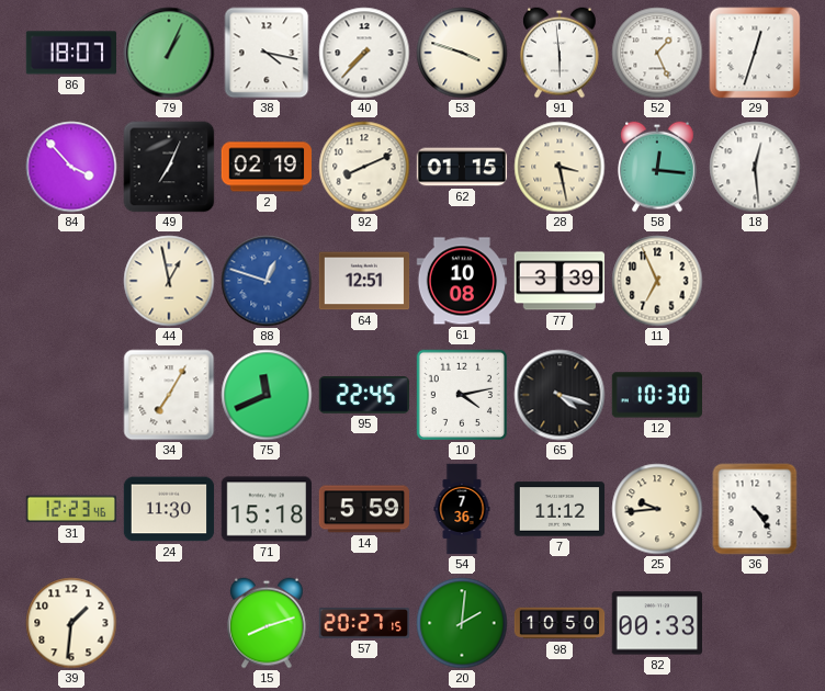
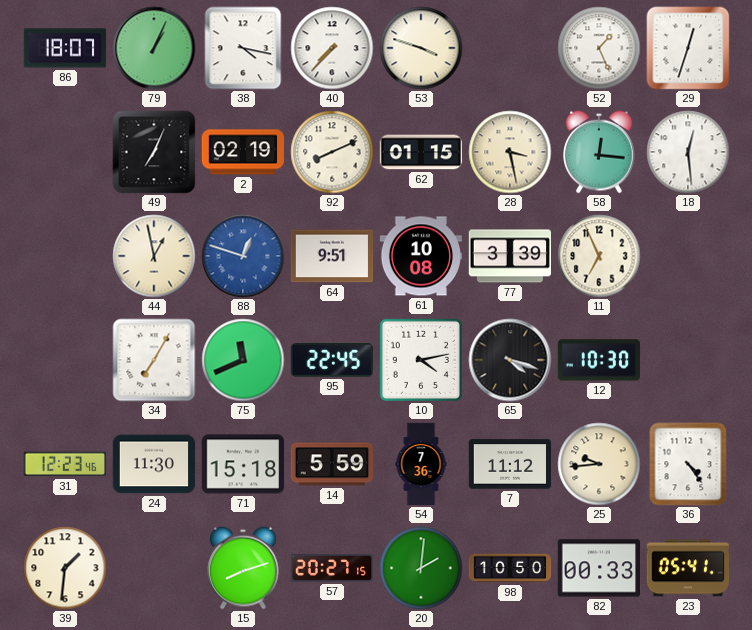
91: 5:59 -> none
84: 3:53 -> none
64: 12:51 -> 9:51
23: none -> 05:41
